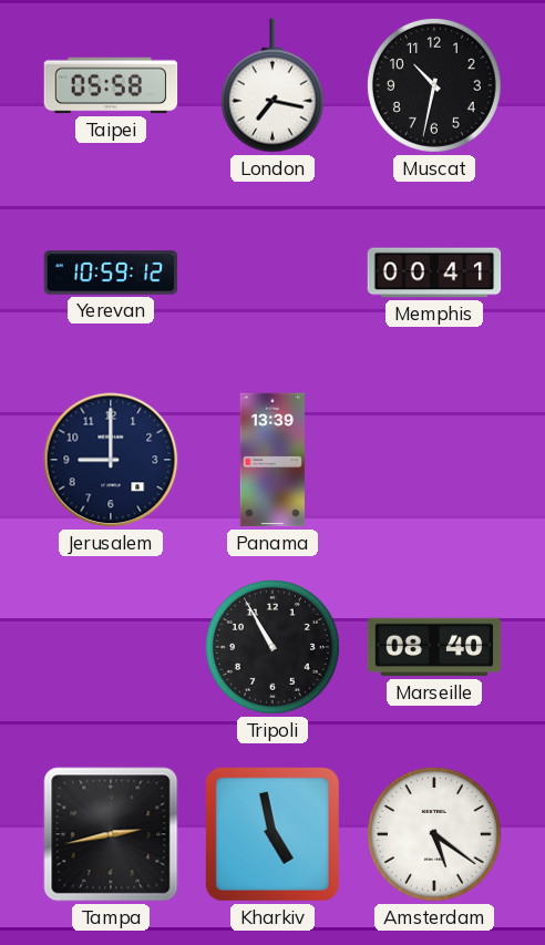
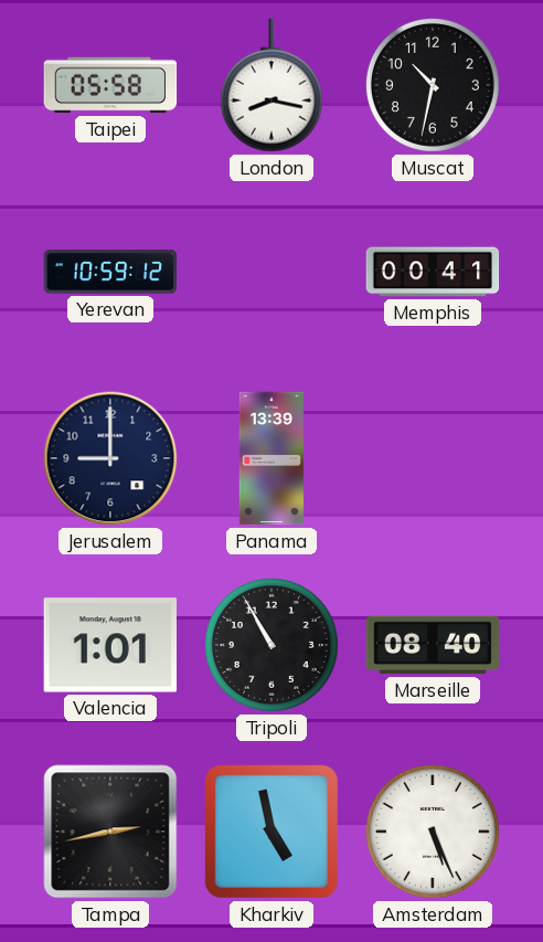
London: 7:17 -> 8:17
Valencia: none -> 1:01
Amsterdam: 5:21 -> 5:26
